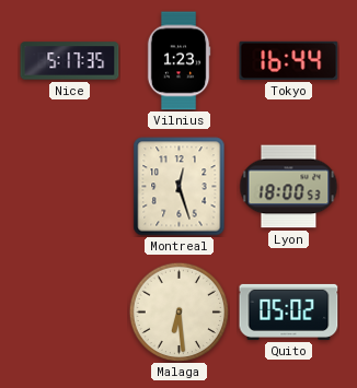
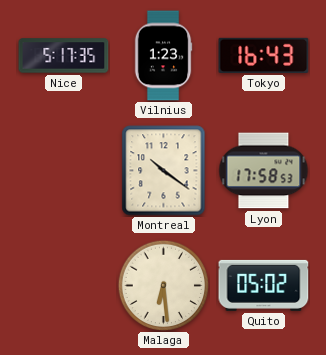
Tokyo: 16:44 -> 16:43
Montreal: 12:27 -> 10:21
Lyon: 18:00 -> 17:58
